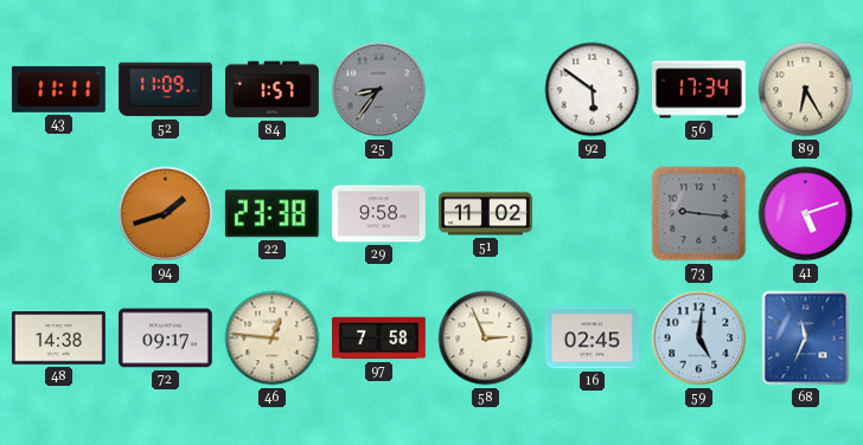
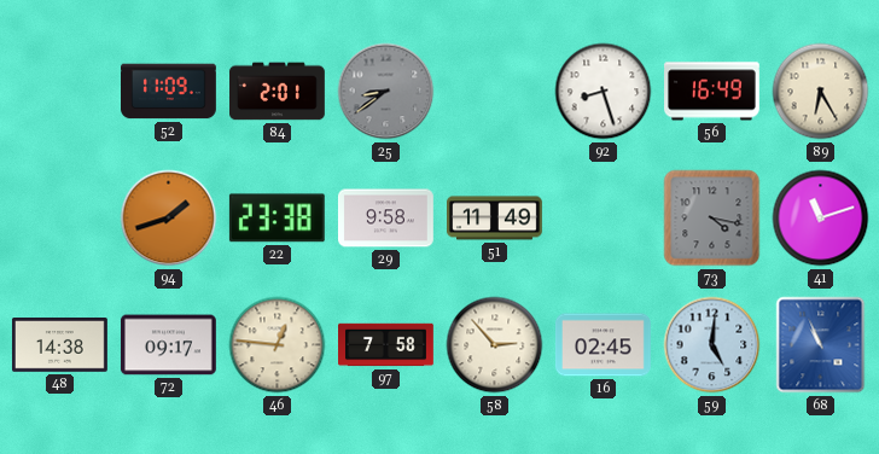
43: 11:11 -> none
84: 1:57 -> 2:01
25: 8:36 -> 8:39
92: 5:51 -> 8:27
56: 17:34 -> 16:49
51: 11:02 -> 11:49
73: 9:16 -> 4:17
41: 5:12 -> 11:12
58: 2:56 -> 2:53
68: 11:34 -> 10:56
